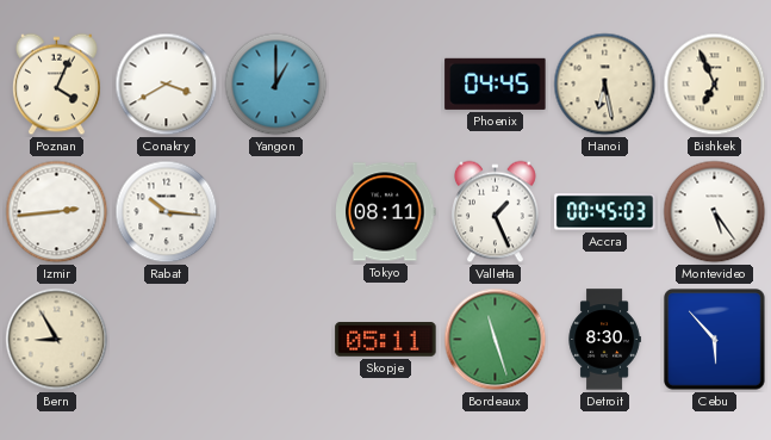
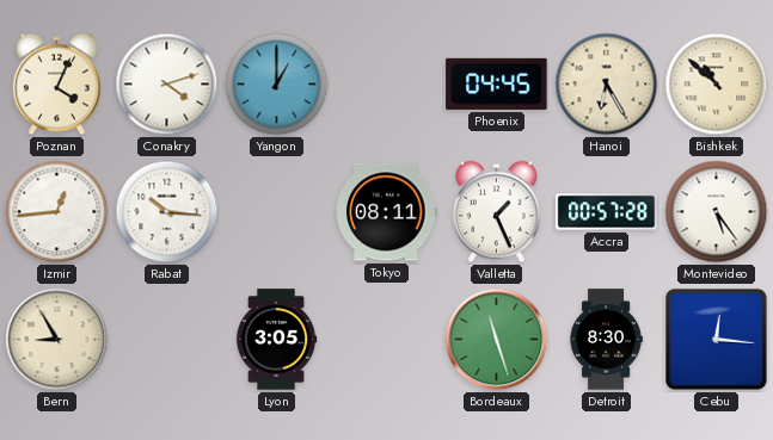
Conakry: 3:40 -> 4:12
Hanoi: 6:28 -> 6:25
Bishkek: 6:56 -> 10:52
Izmir: 2:44 -> 12:44
Accra: 00:45 -> 00:57
Lyon: none -> 3:05
Skopje: 05:11 -> none
Cebu: 5:53 -> 12:16
